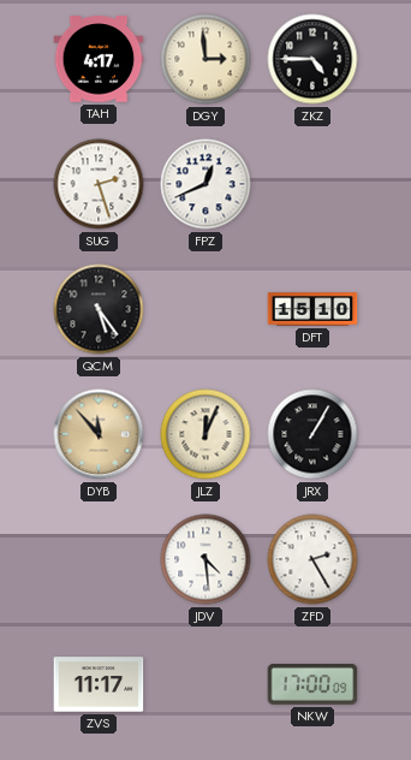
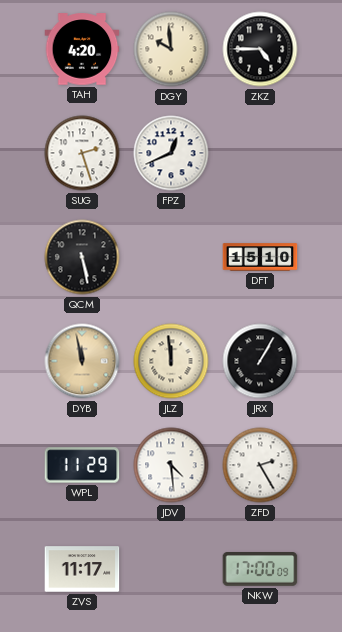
TAH: 4:17 -> 4:20
DGY: 2:59 -> 9:59
QCM: 5:24 -> 5:28
DYB: 11:53 -> 11:58
JLZ: 12:04 -> 11:59
WPL: none -> 11:29
